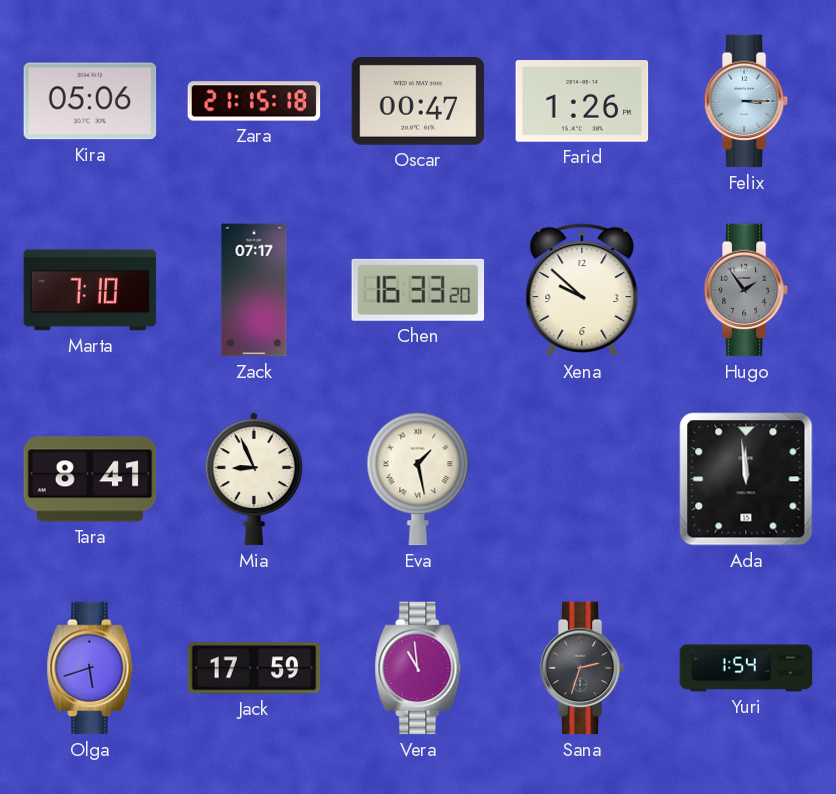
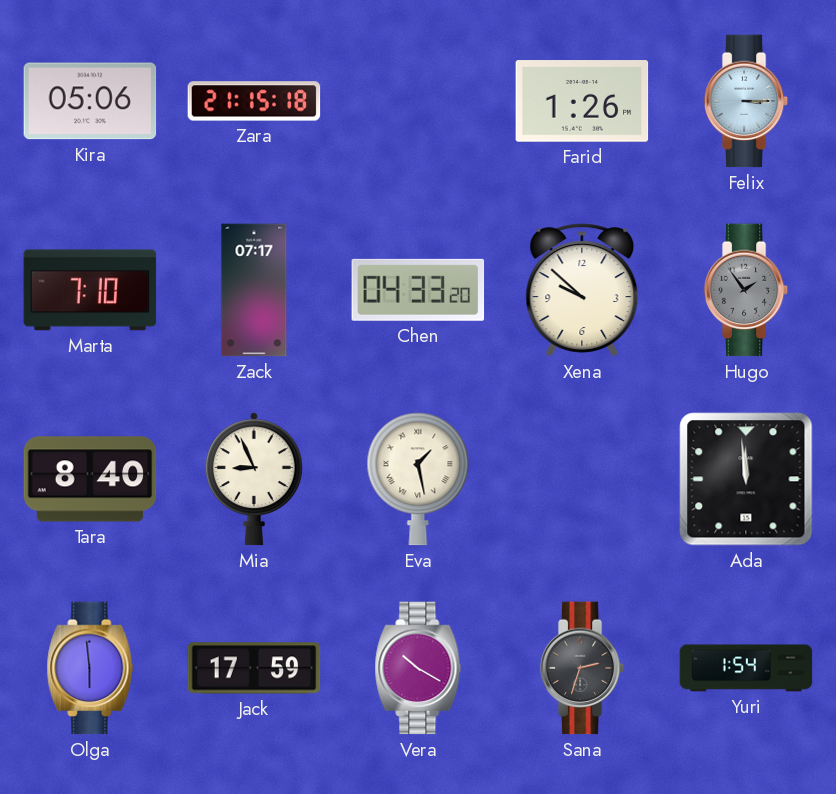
Oscar: 00:47 -> none
Chen: 16:33 -> 04:33
Tara: 8:41 -> 8:40
Olga: 5:42 -> 5:59
Vera: 10:59 -> 10:20
